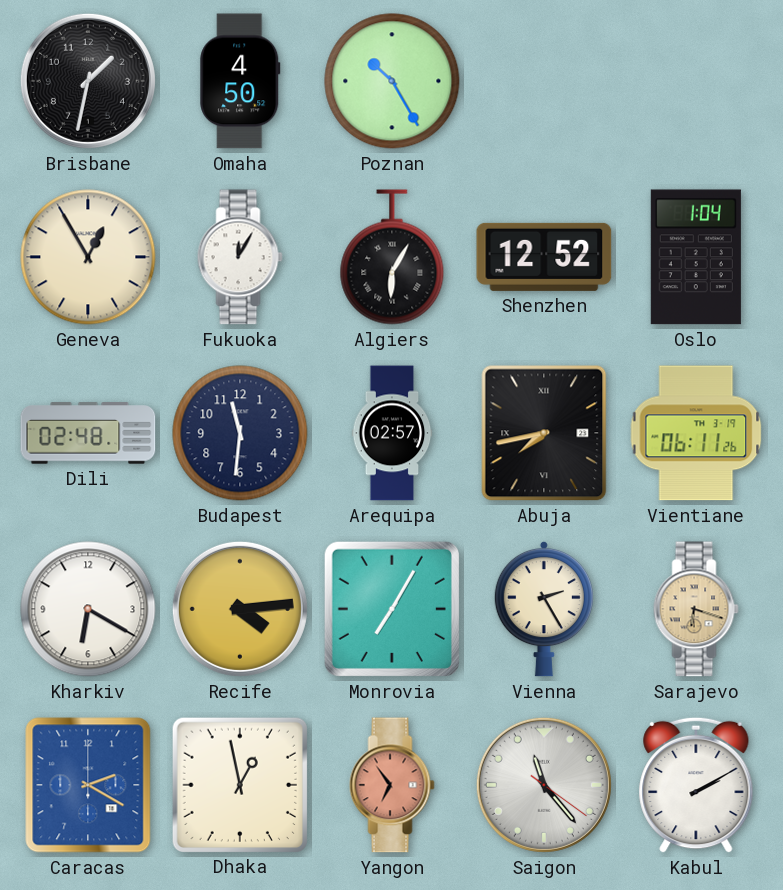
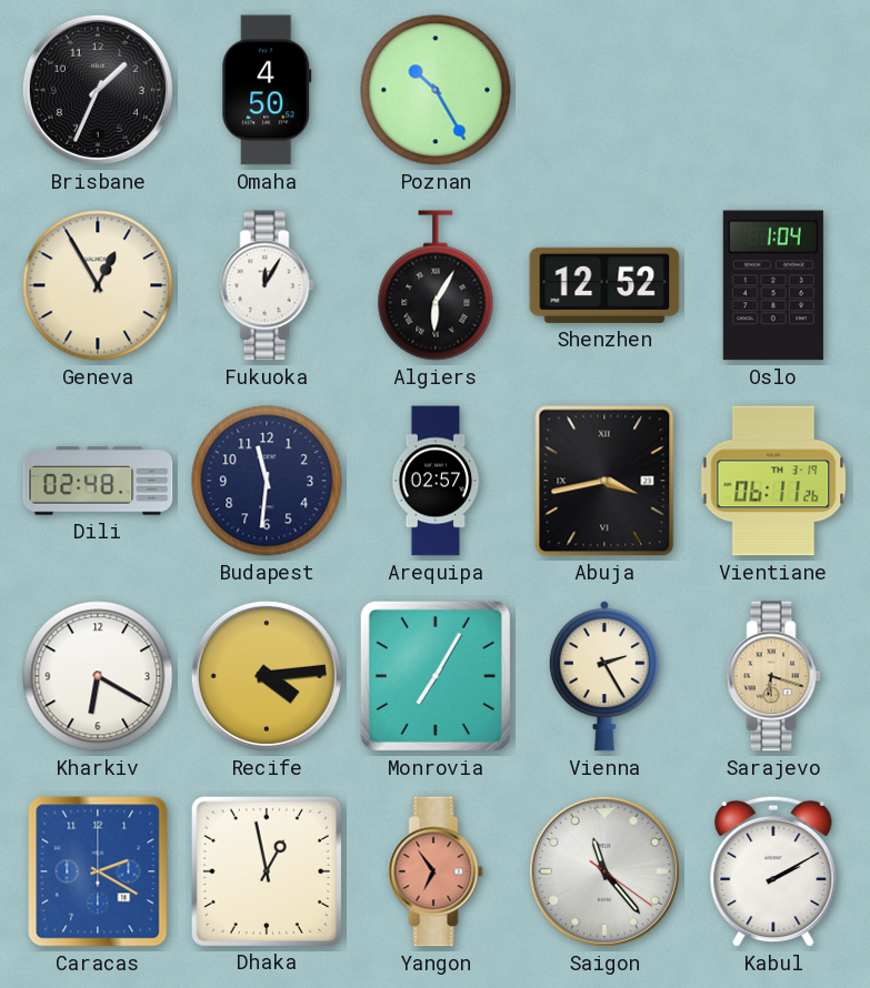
Brisbane: 1:32 -> 1:34
Abuja: 7:43 -> 3:43
